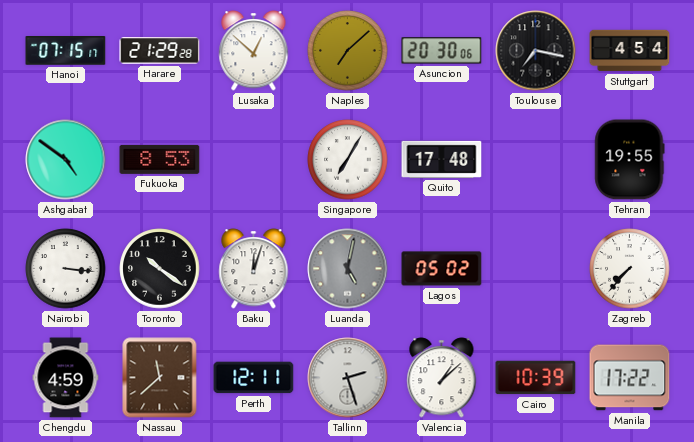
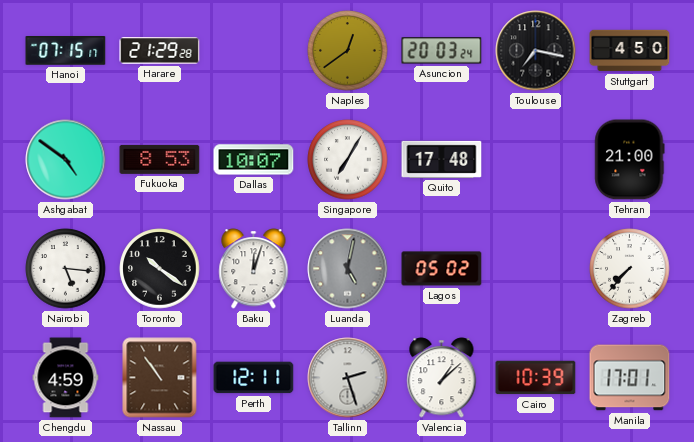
Lusaka: 12:52 -> none
Naples: 7:08 -> 12:39
Asuncion: 20:30 -> 20:03
Stuttgart: 4:54 -> 4:50
Dallas: none -> 10:07
Tehran: 19:55 -> 21:00
Nairobi: 3:16 -> 5:16
Nassau: 11:38 -> 10:54
Manila: 17:22 -> 17:01
